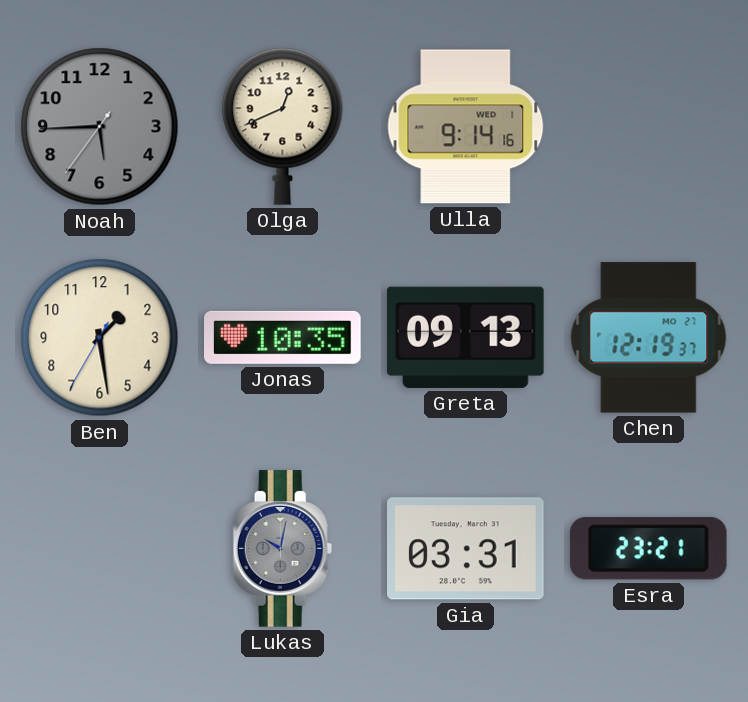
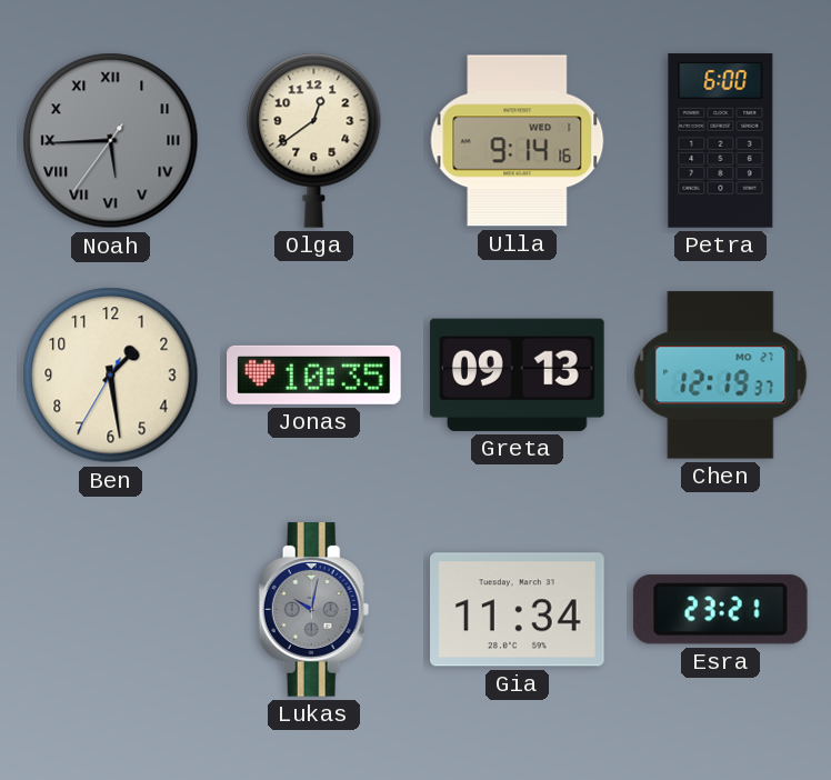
Noah numerals: Arabic -> Roman
Olga: 12:41 -> 12:39
Petra: none -> 6:00
Gia: 03:31 -> 11:34
